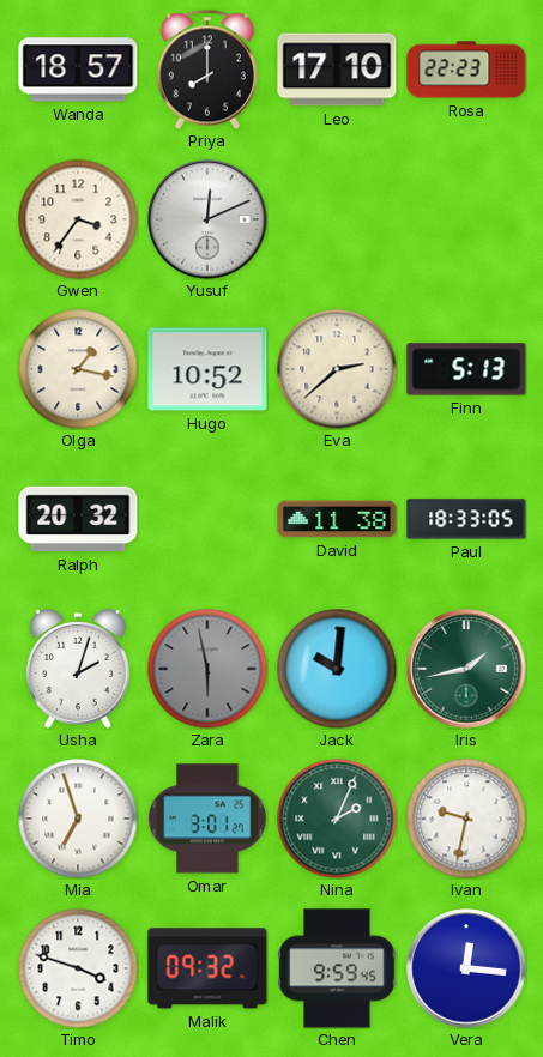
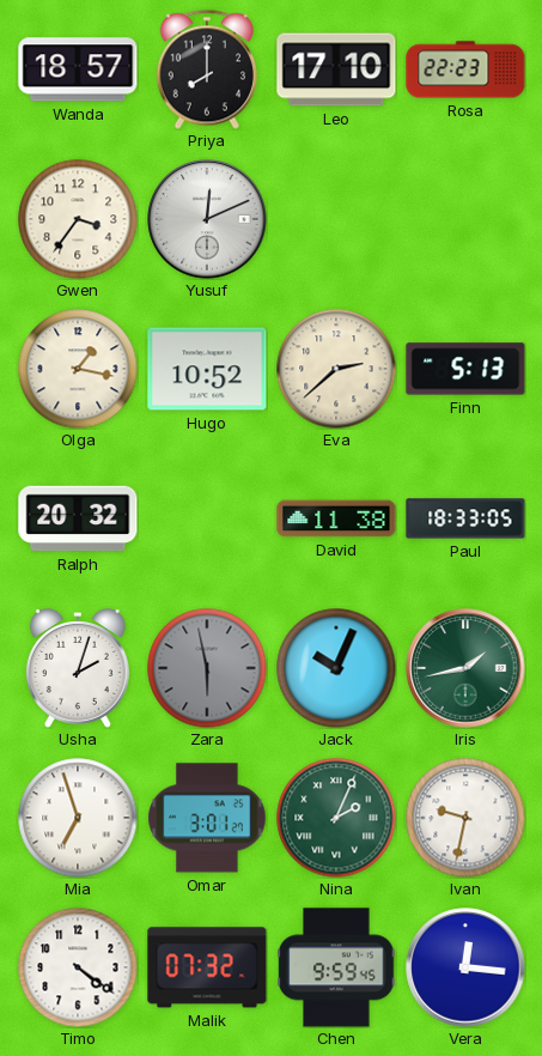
Jack: 10:01 -> 10:04
Timo: 3:48 -> 4:21
Malik: 09:32 -> 07:32
